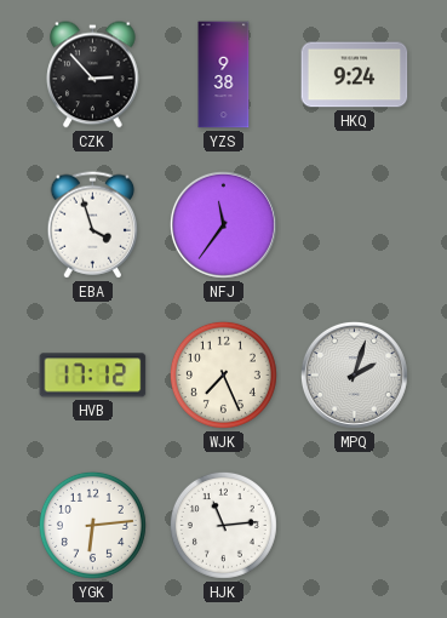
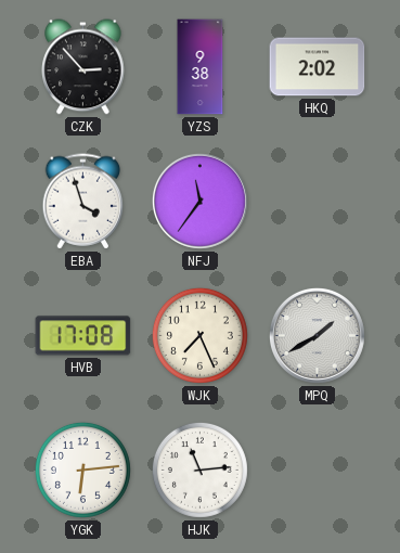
HKQ: 9:24 -> 2:02
HVB: 17:12 -> 17:08
MPQ: 2:03 -> 1:40
